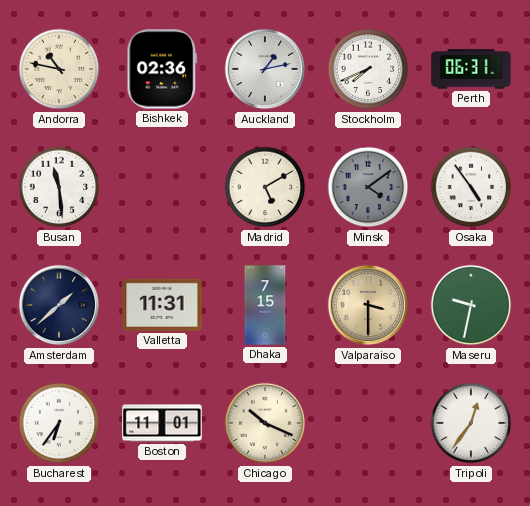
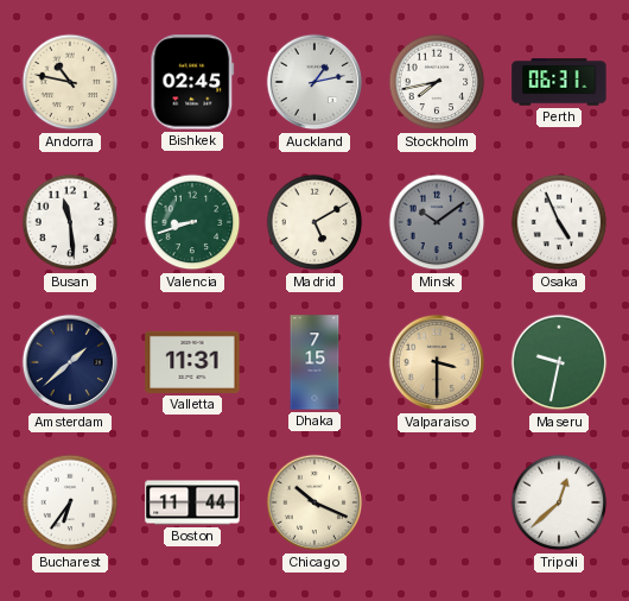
Bishkek: 02:36 -> 02:45
Stockholm: 7:41 -> 7:43
Valencia: none -> 8:42
Minsk: 4:09 -> 10:09
Osaka: 4:54 -> 4:56
Boston: 11:01 -> 11:44
Tripoli: 12:36 -> 12:38
